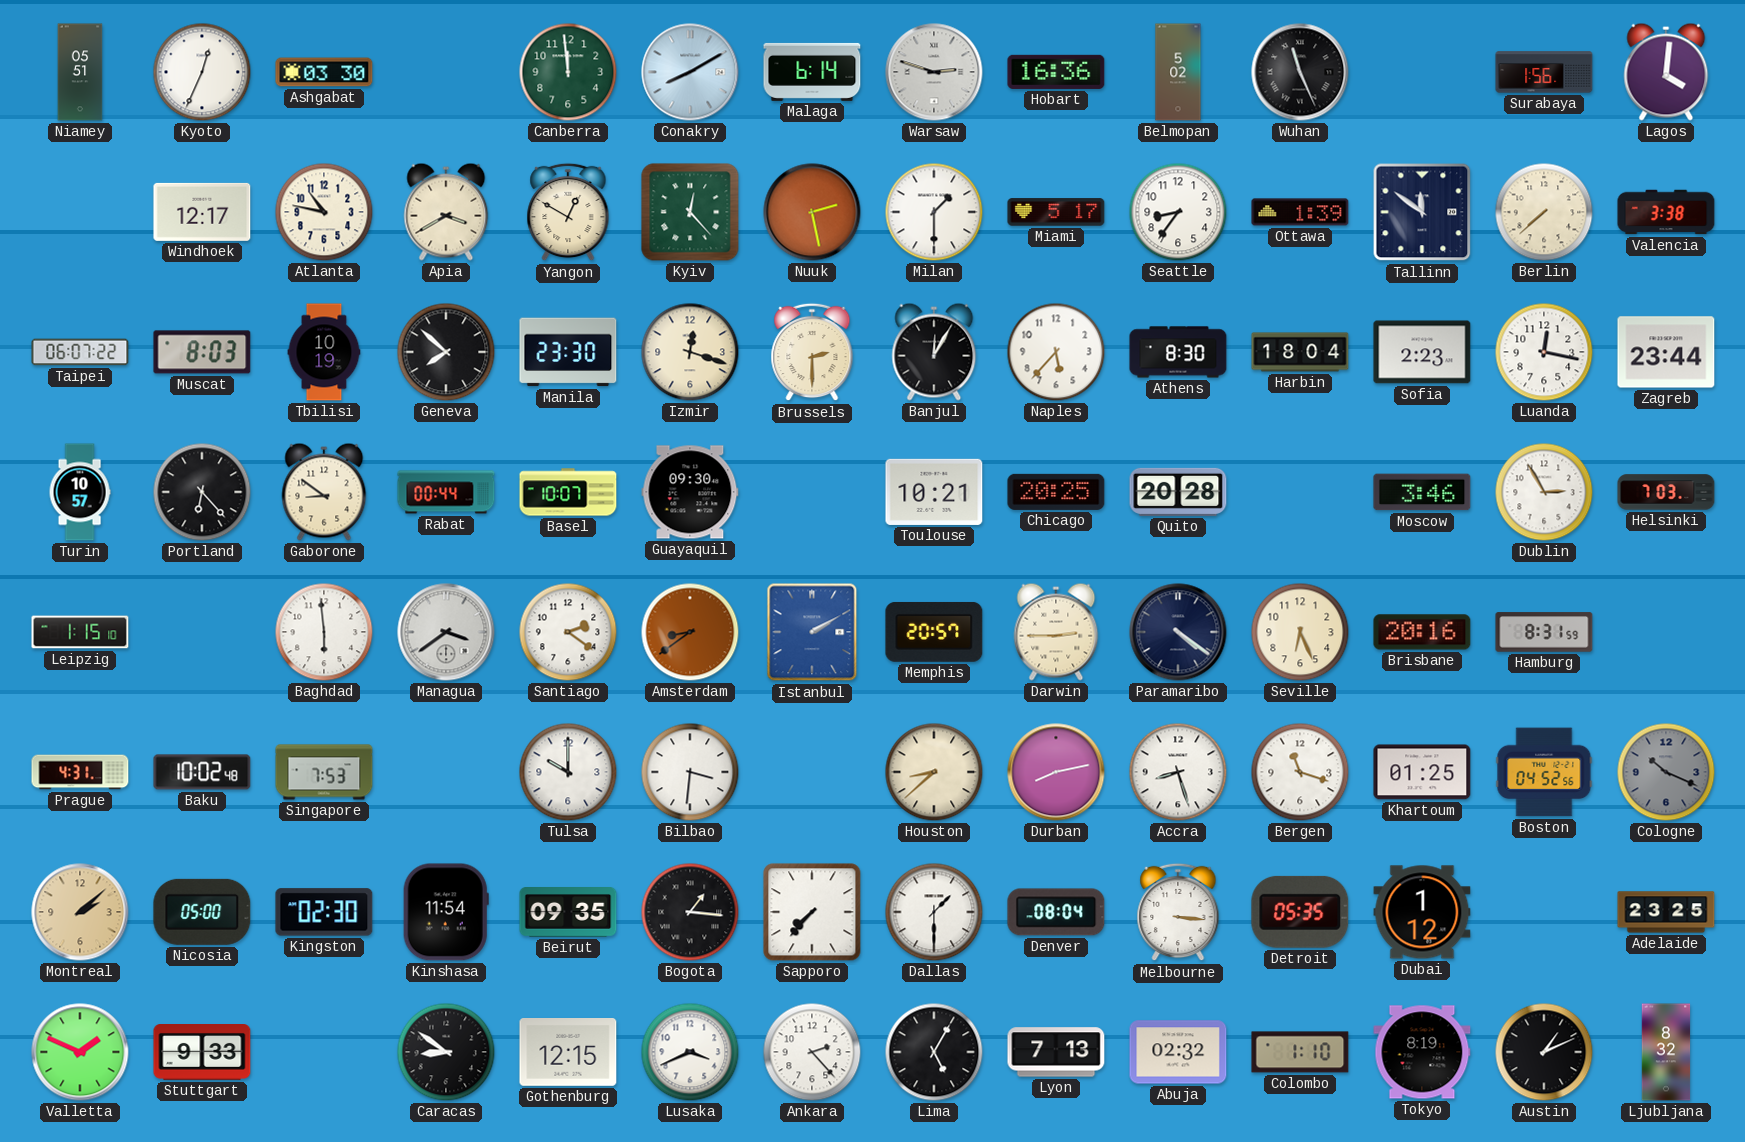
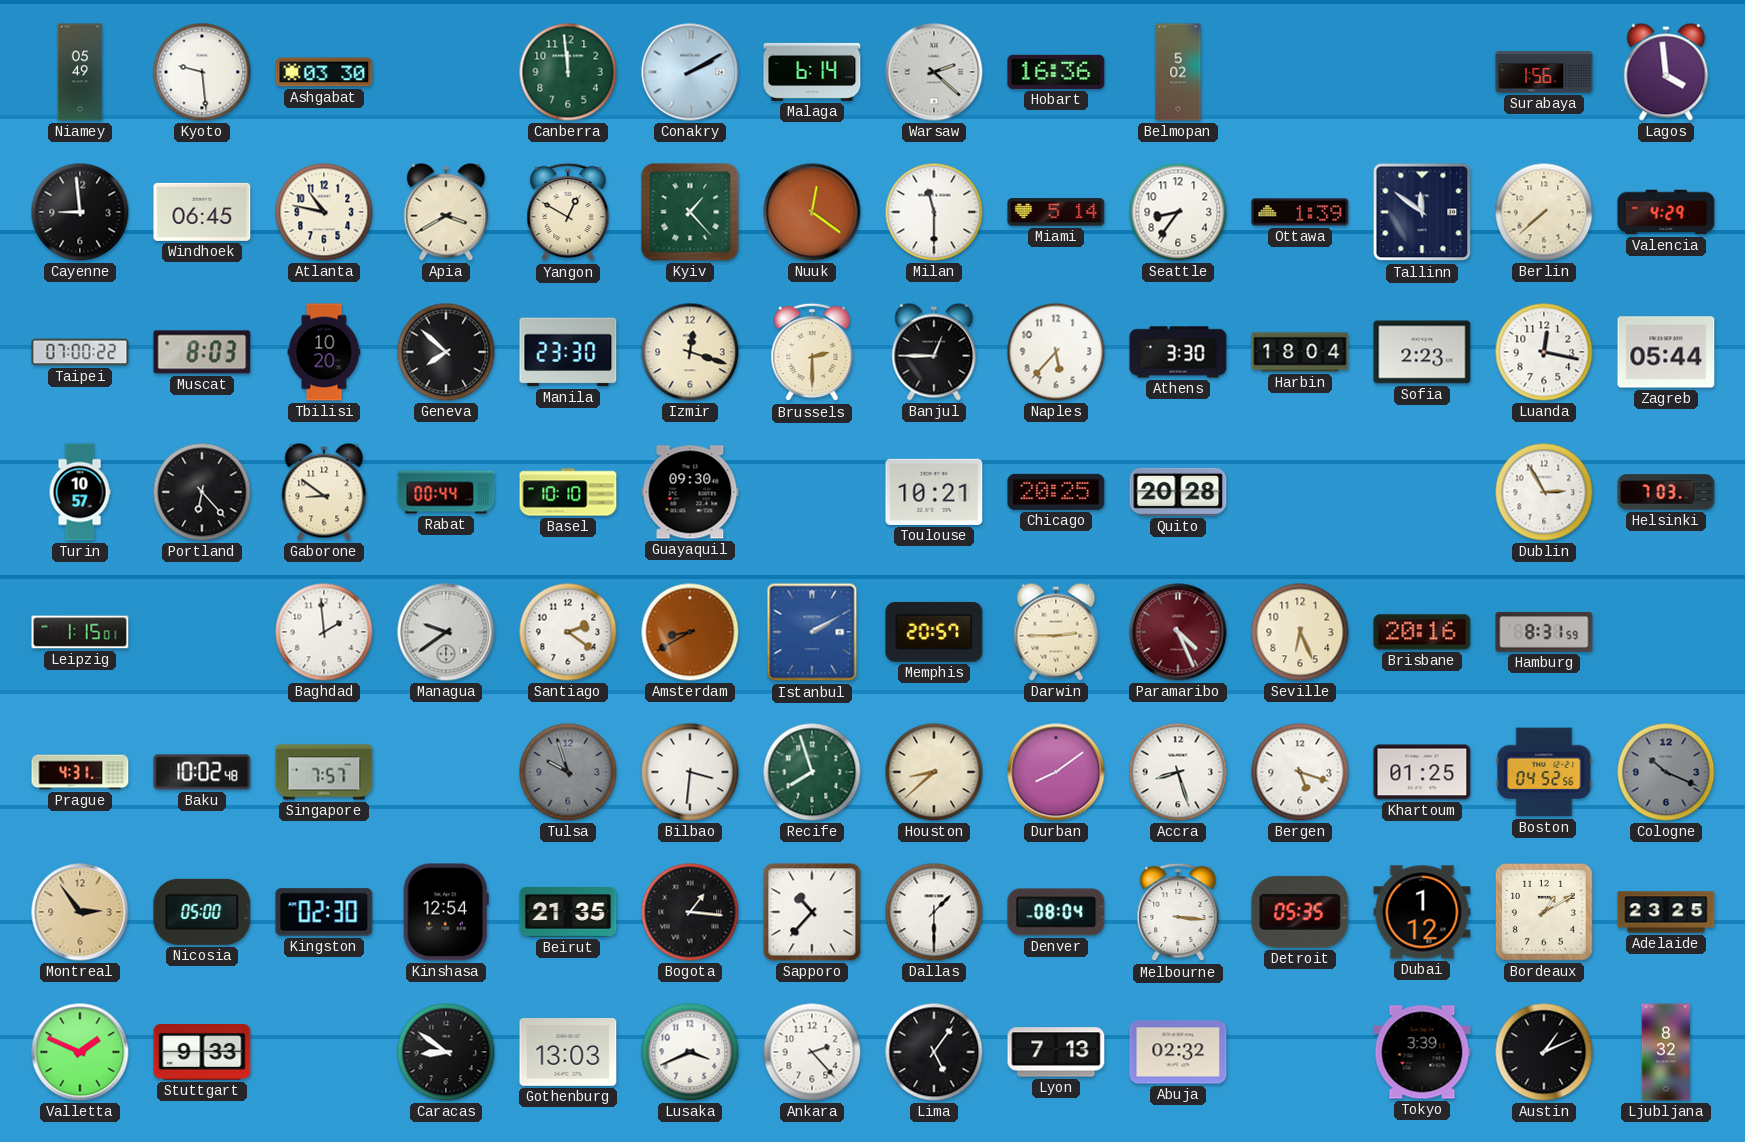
Niamey: 05:51 -> 05:49
Kyoto: 12:34 -> 9:29
Conakry: 8:10 -> 2:10
Warsaw: 2:48 -> 2:22
Wuhan: 11:26 -> none
Lagos: 4:01 -> 3:59
Cayenne: none -> 8:59
Windhoek: 12:17 -> 06:45
Kyiv: 12:23 -> 1:23
Nuuk: 2:28 -> 12:21
Milan: 1:30 -> 11:30
Miami: 5:17 -> 5:14
Valencia: 3:38 -> 4:29
Taipei: 06:07 -> 07:00
Tbilisi: 10:19 -> 10:20
Banjul: 12:05 -> 12:45
Athens: 8:30 -> 3:30
Zagreb: 23:44 -> 05:44
Basel: 10:07 -> 10:10
Moscow: 3:46 -> none
Leipzig: 1:15:10 -> 1:15:01
Baghdad: 5:59 -> 1:59
Managua: 3:39 -> 9:39
Amsterdam: 8:39 -> 8:40
Paramaribo: 4:21 -> 4:26
Paramaribo dial: navy -> burgundy
Singapore: 7:53 -> 7:57
Tulsa: 10:00 -> 9:57
Tulsa dial: white -> grey
Recife: none -> 7:57
Durban: 8:13 -> 8:09
Bergen: 11:18 -> 5:18
Montreal: 2:08 -> 2:54
Kinshasa: 11:54 -> 12:54
Beirut: 09:35 -> 21:35
Sapporo: 7:37 -> 10:37
Bordeaux: none -> 1:10
Gothenburg: 12:15 -> 13:03
Lima: 5:05 -> 5:06
Colombo: 1:10 -> none
Tokyo: 8:19 -> 3:39
